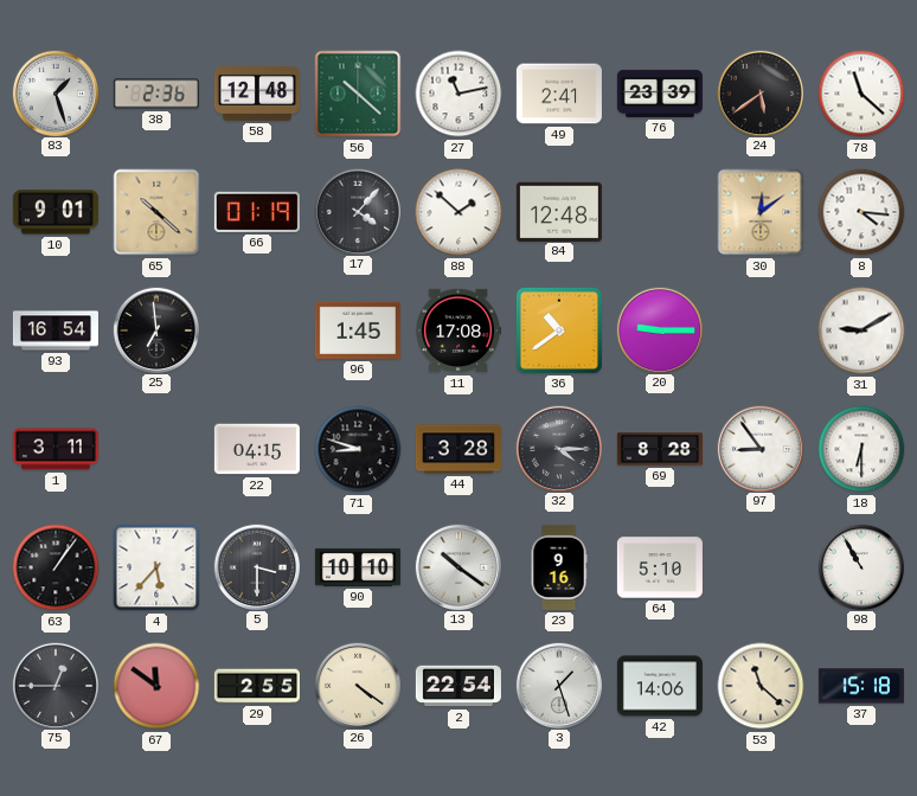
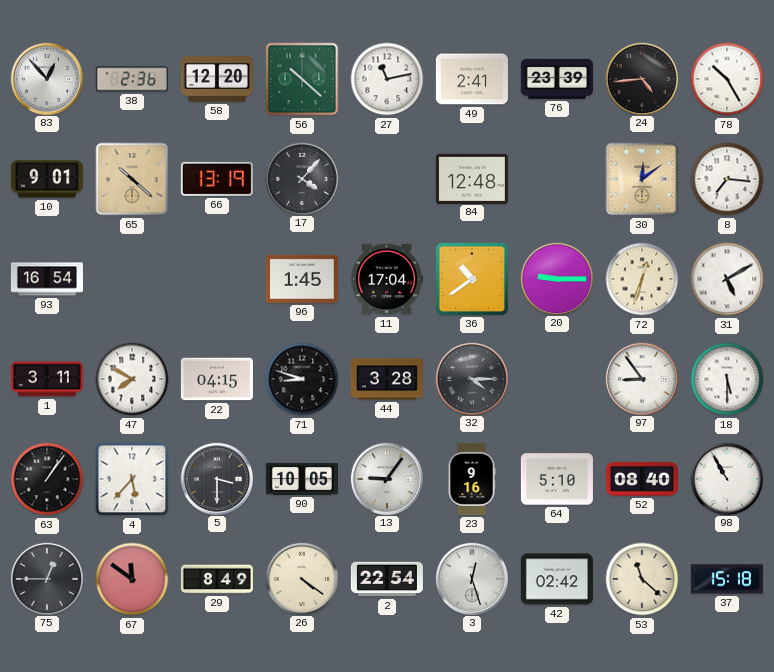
83: 1:27 -> 12:53
58: 12:48 -> 12:20
24: 5:39 -> 4:44
78: 11:22 -> 10:25
66: 01:19 -> 13:19
88: 1:52 -> none
8: 4:16 -> 7:16
25: 6:59 -> none
11: 17:08 -> 17:04
72: none -> 12:33
31: 9:10 -> 5:10
47: none -> 7:50
69: 8:28 -> none
18: 6:30 -> 5:30
90: 10:10 -> 10:05
13: 10:21 -> 9:06
52: none -> 08:40
29: 2:55 -> 8:49
3: 1:27 -> 12:27
42: 14:06 -> 02:42
